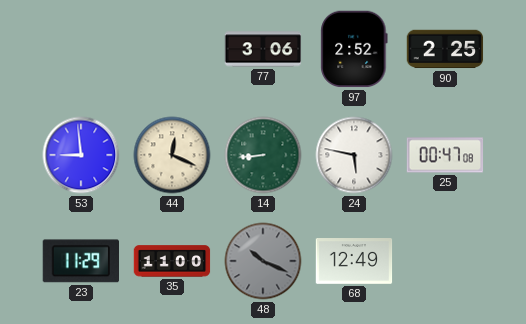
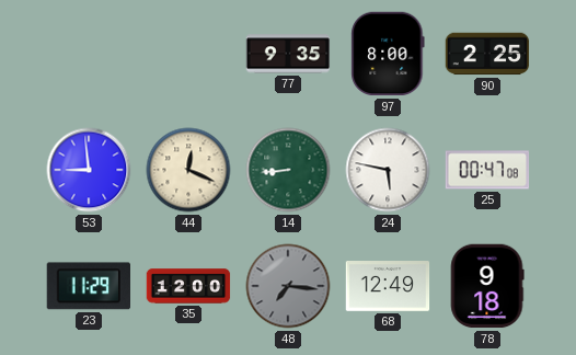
77: 3:06 -> 9:35
97: 2:52 -> 8:00
35: 11:00 -> 12:00
48: 10:19 -> 7:16
78: none -> 9:18
